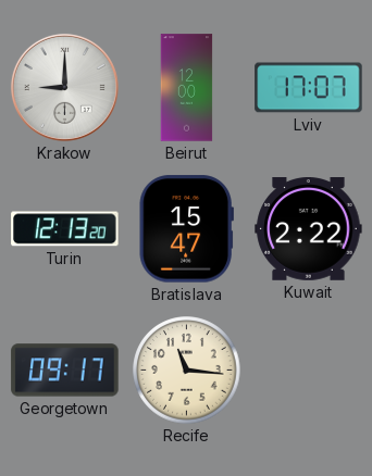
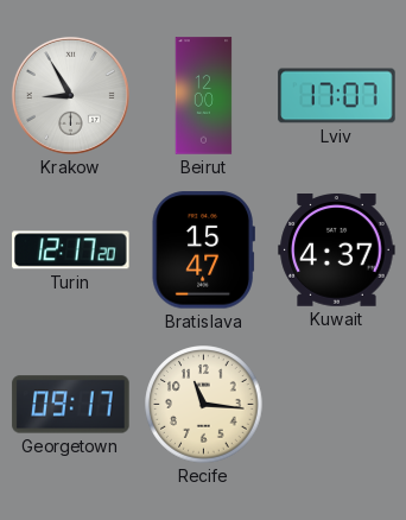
Krakow: 9:00 -> 8:55
Turin: 12:13 -> 12:17
Kuwait: 2:22 -> 4:37
